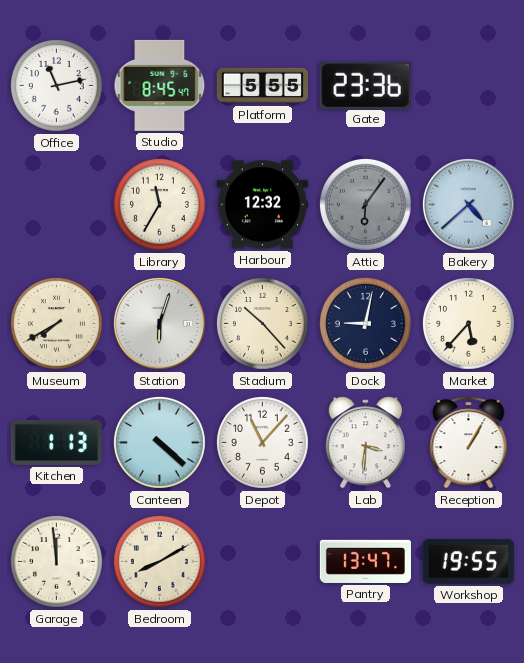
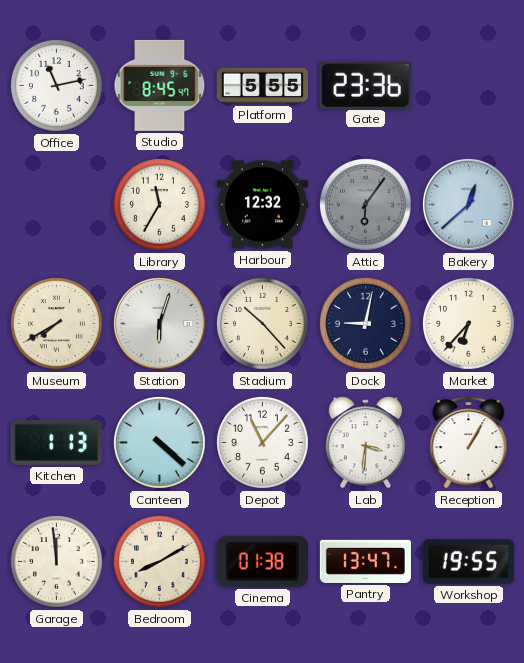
Bakery: 4:38 -> 12:38
Market: 5:37 -> 6:37
Cinema: none -> 01:38
